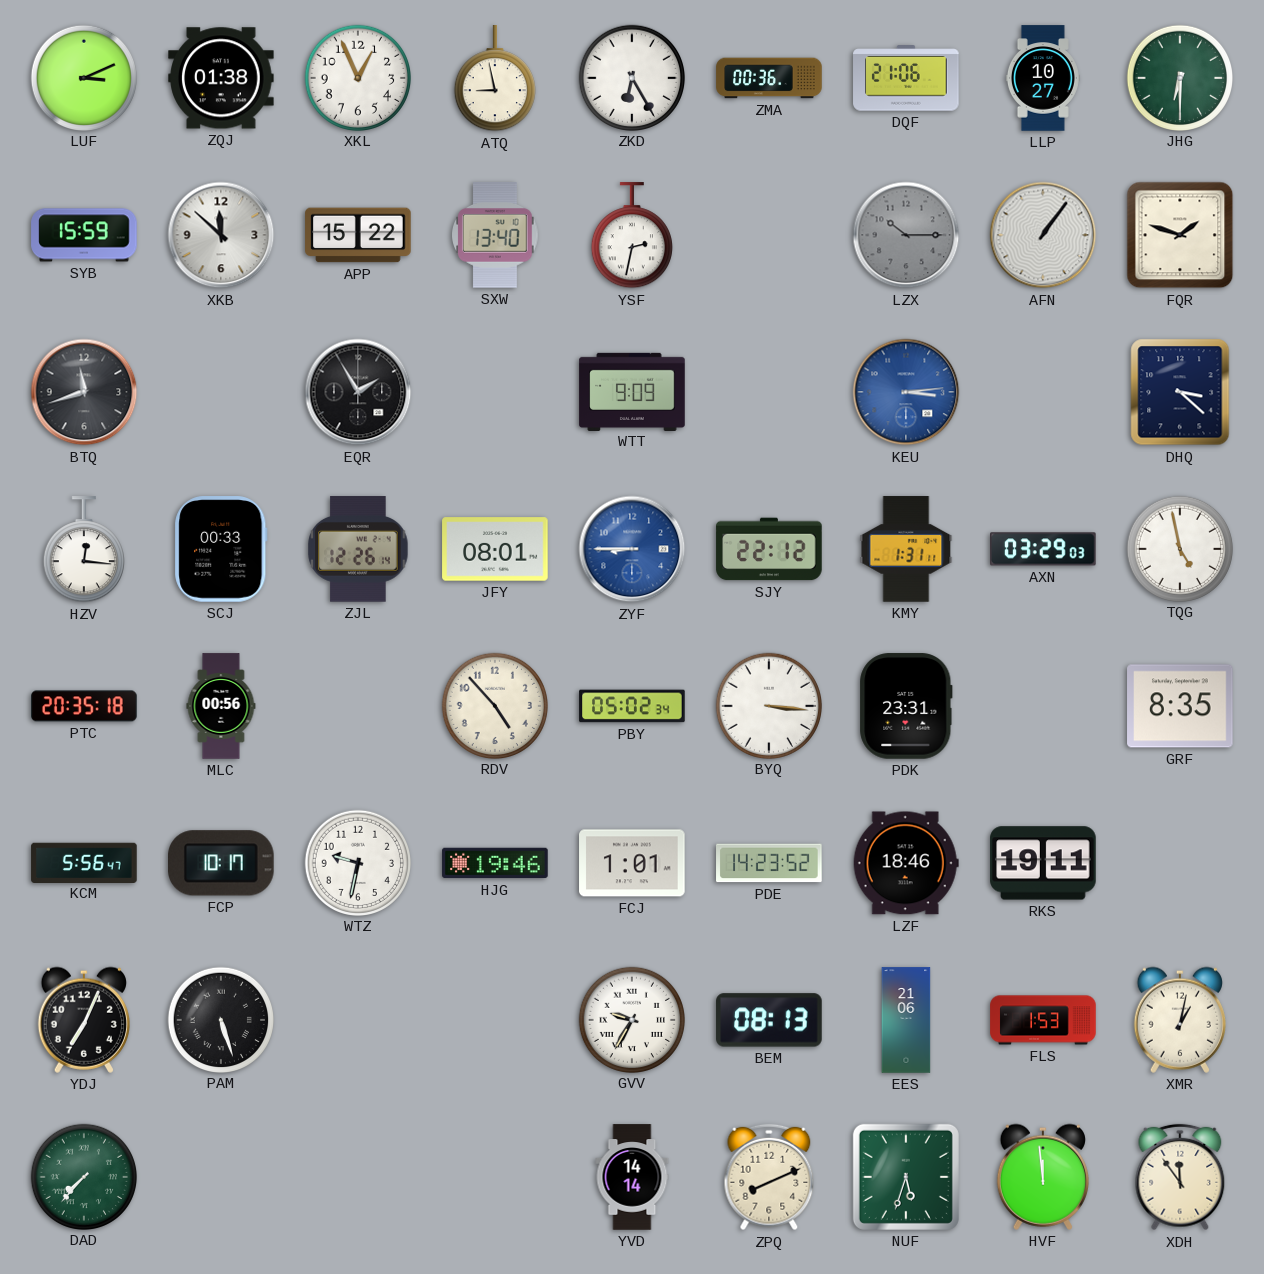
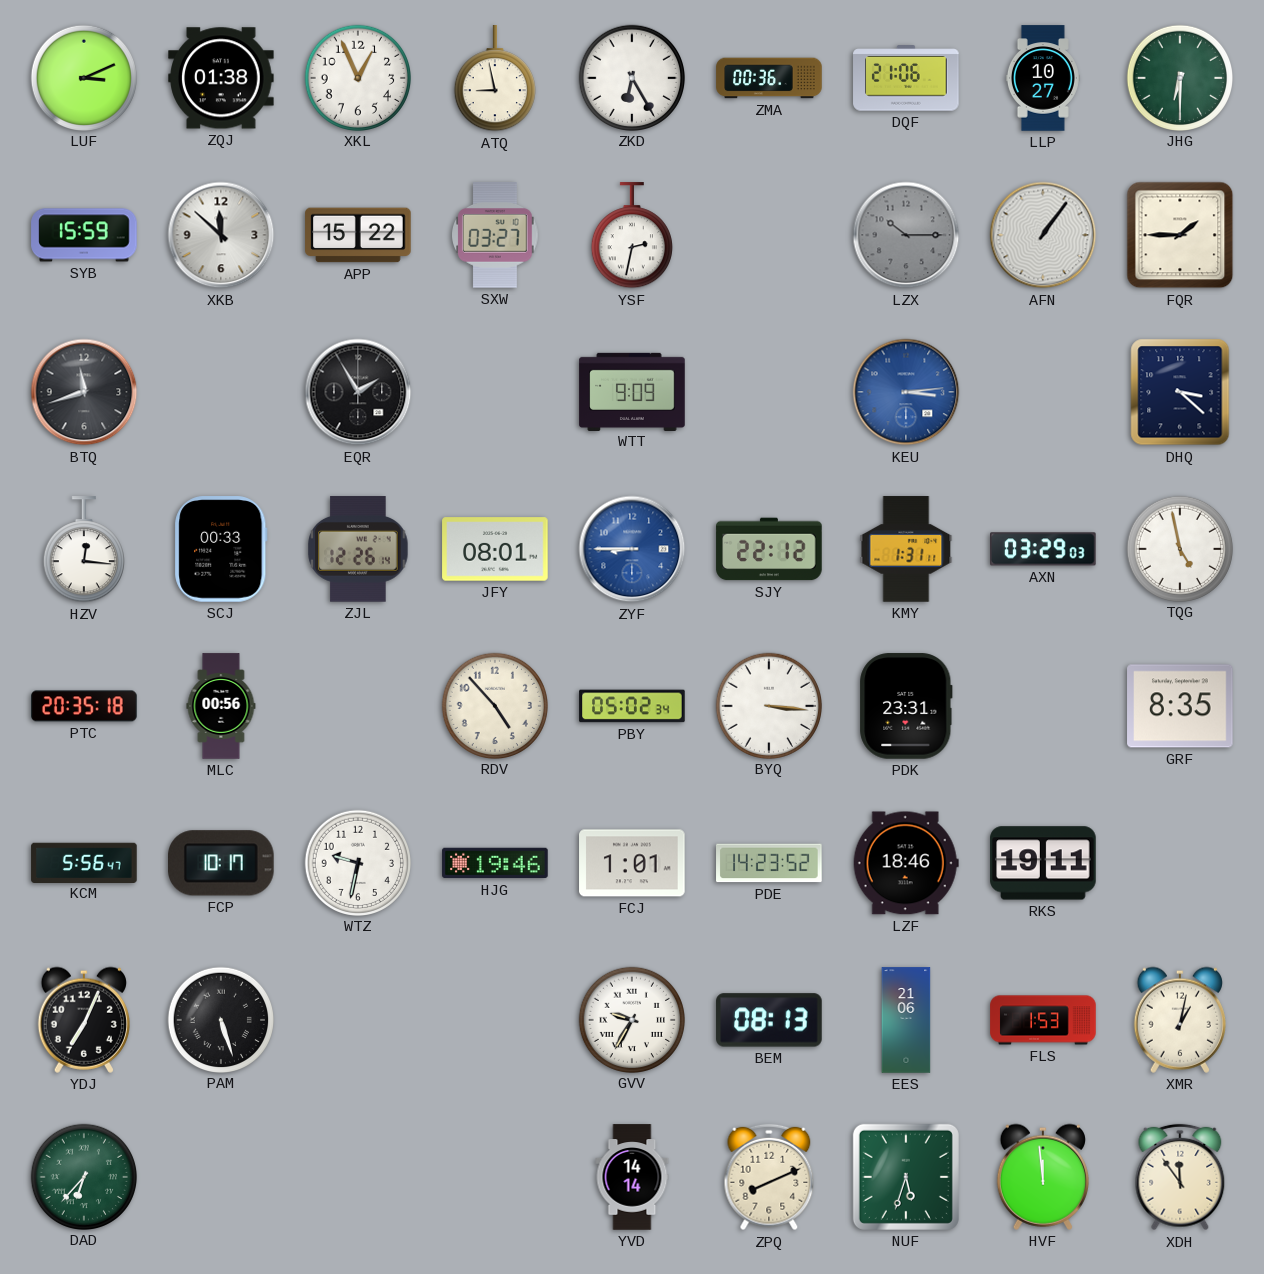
SXW: 13:40 -> 03:27
FQR: 1:48 -> 1:45
DAD: 7:37 -> 6:37
